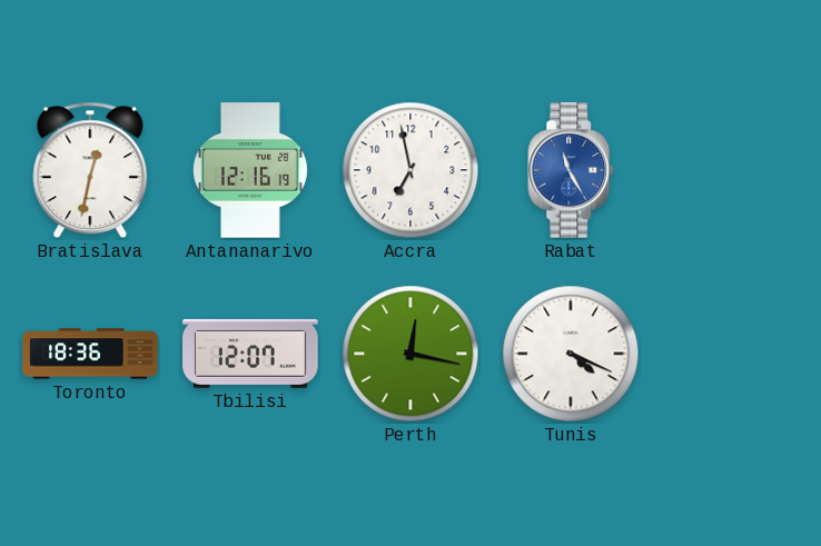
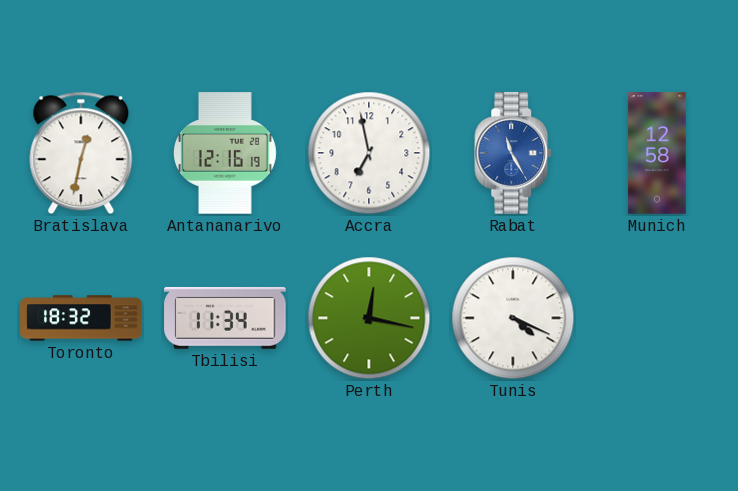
Munich: none -> 12:58
Toronto: 18:36 -> 18:32
Tbilisi: 12:07 -> 11:34
